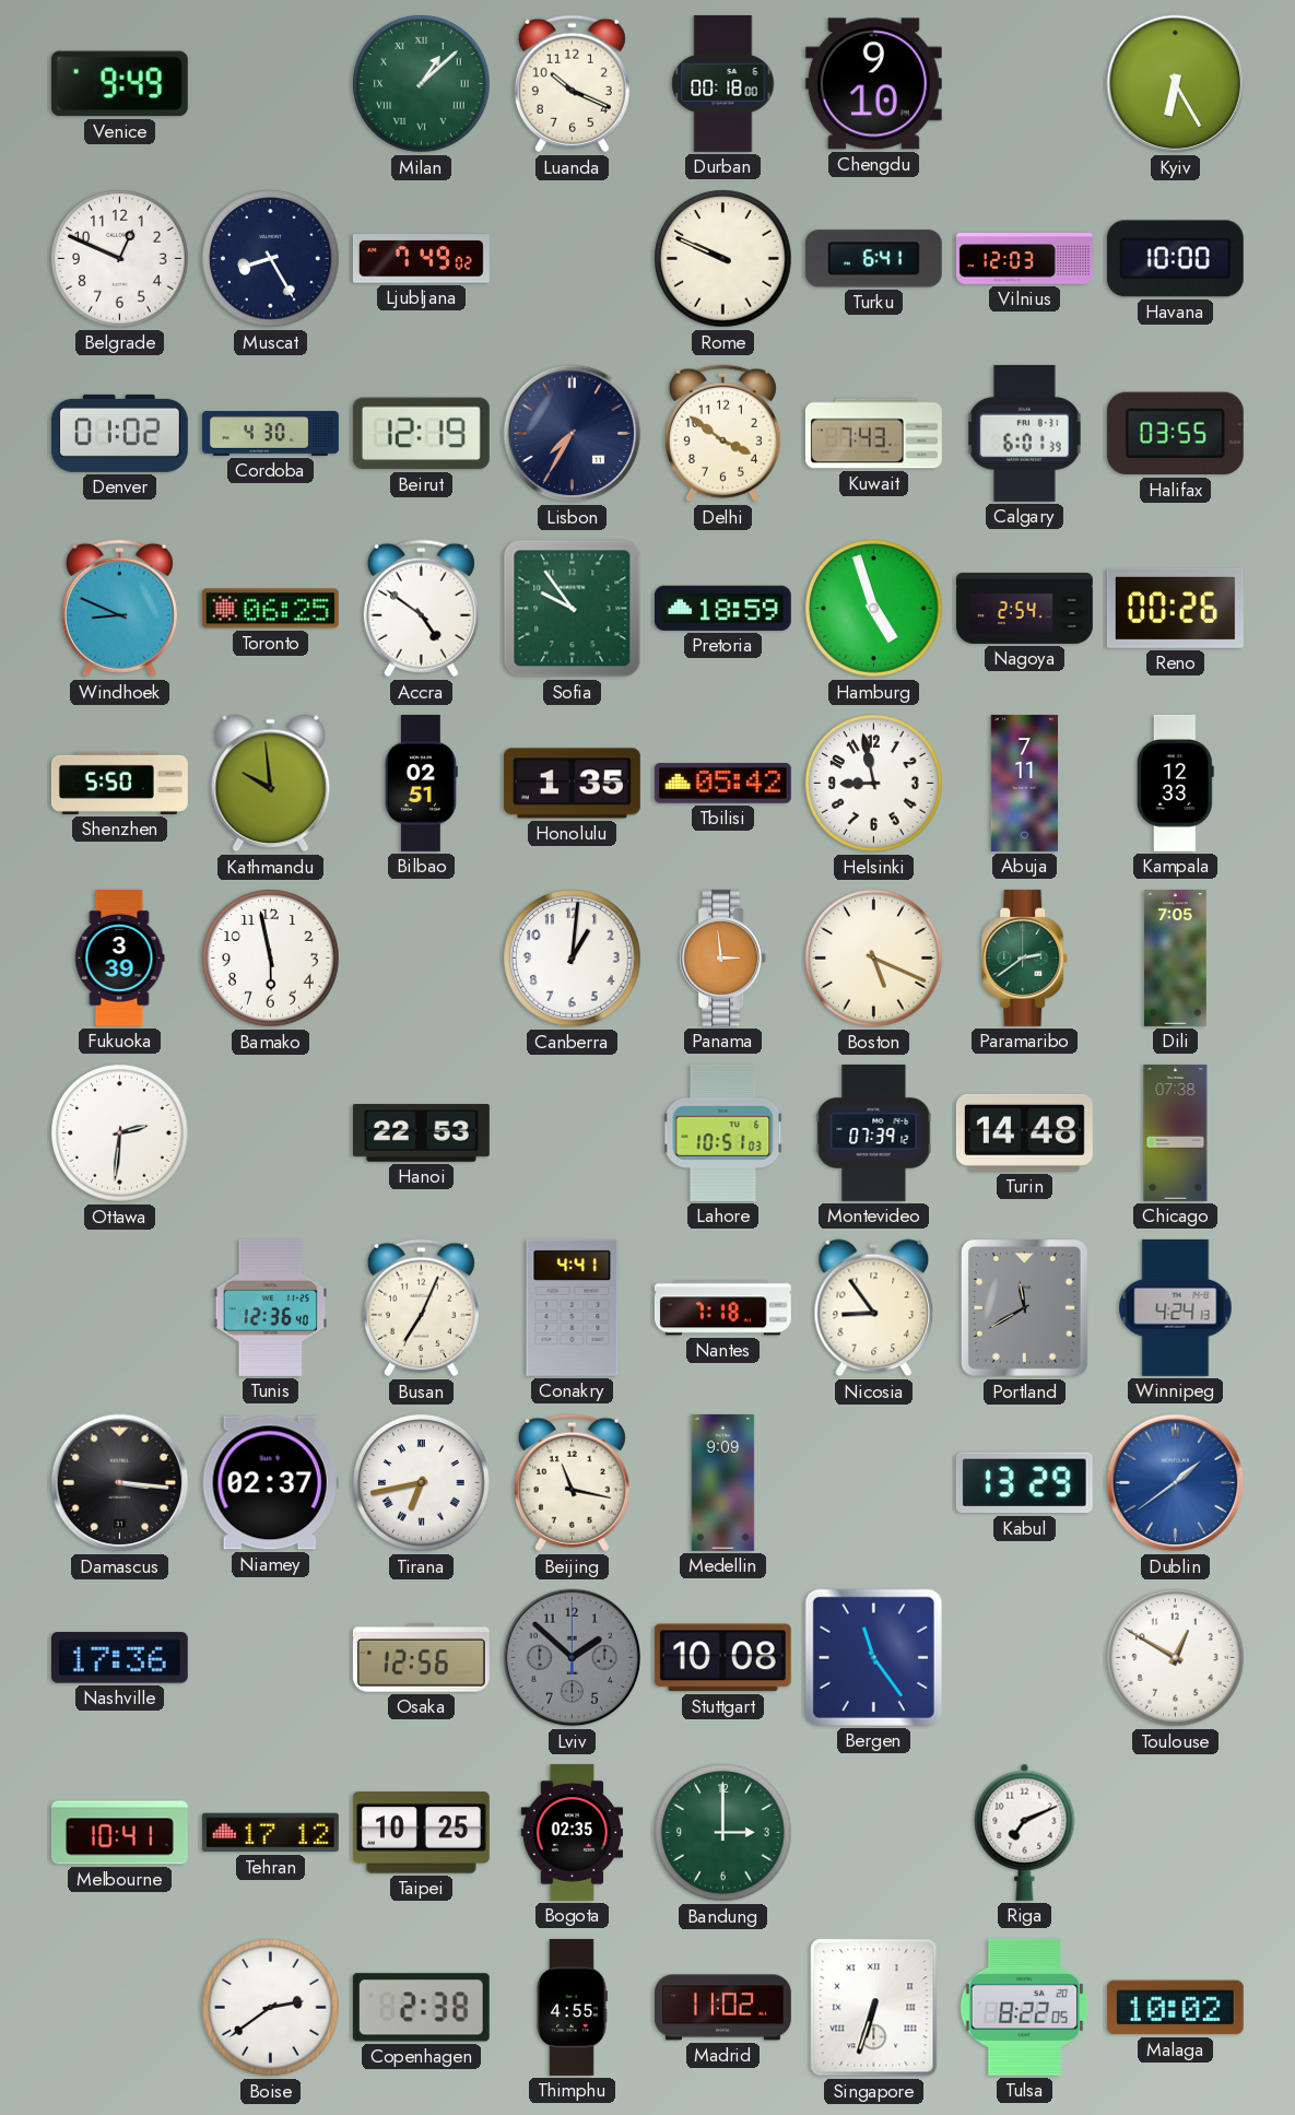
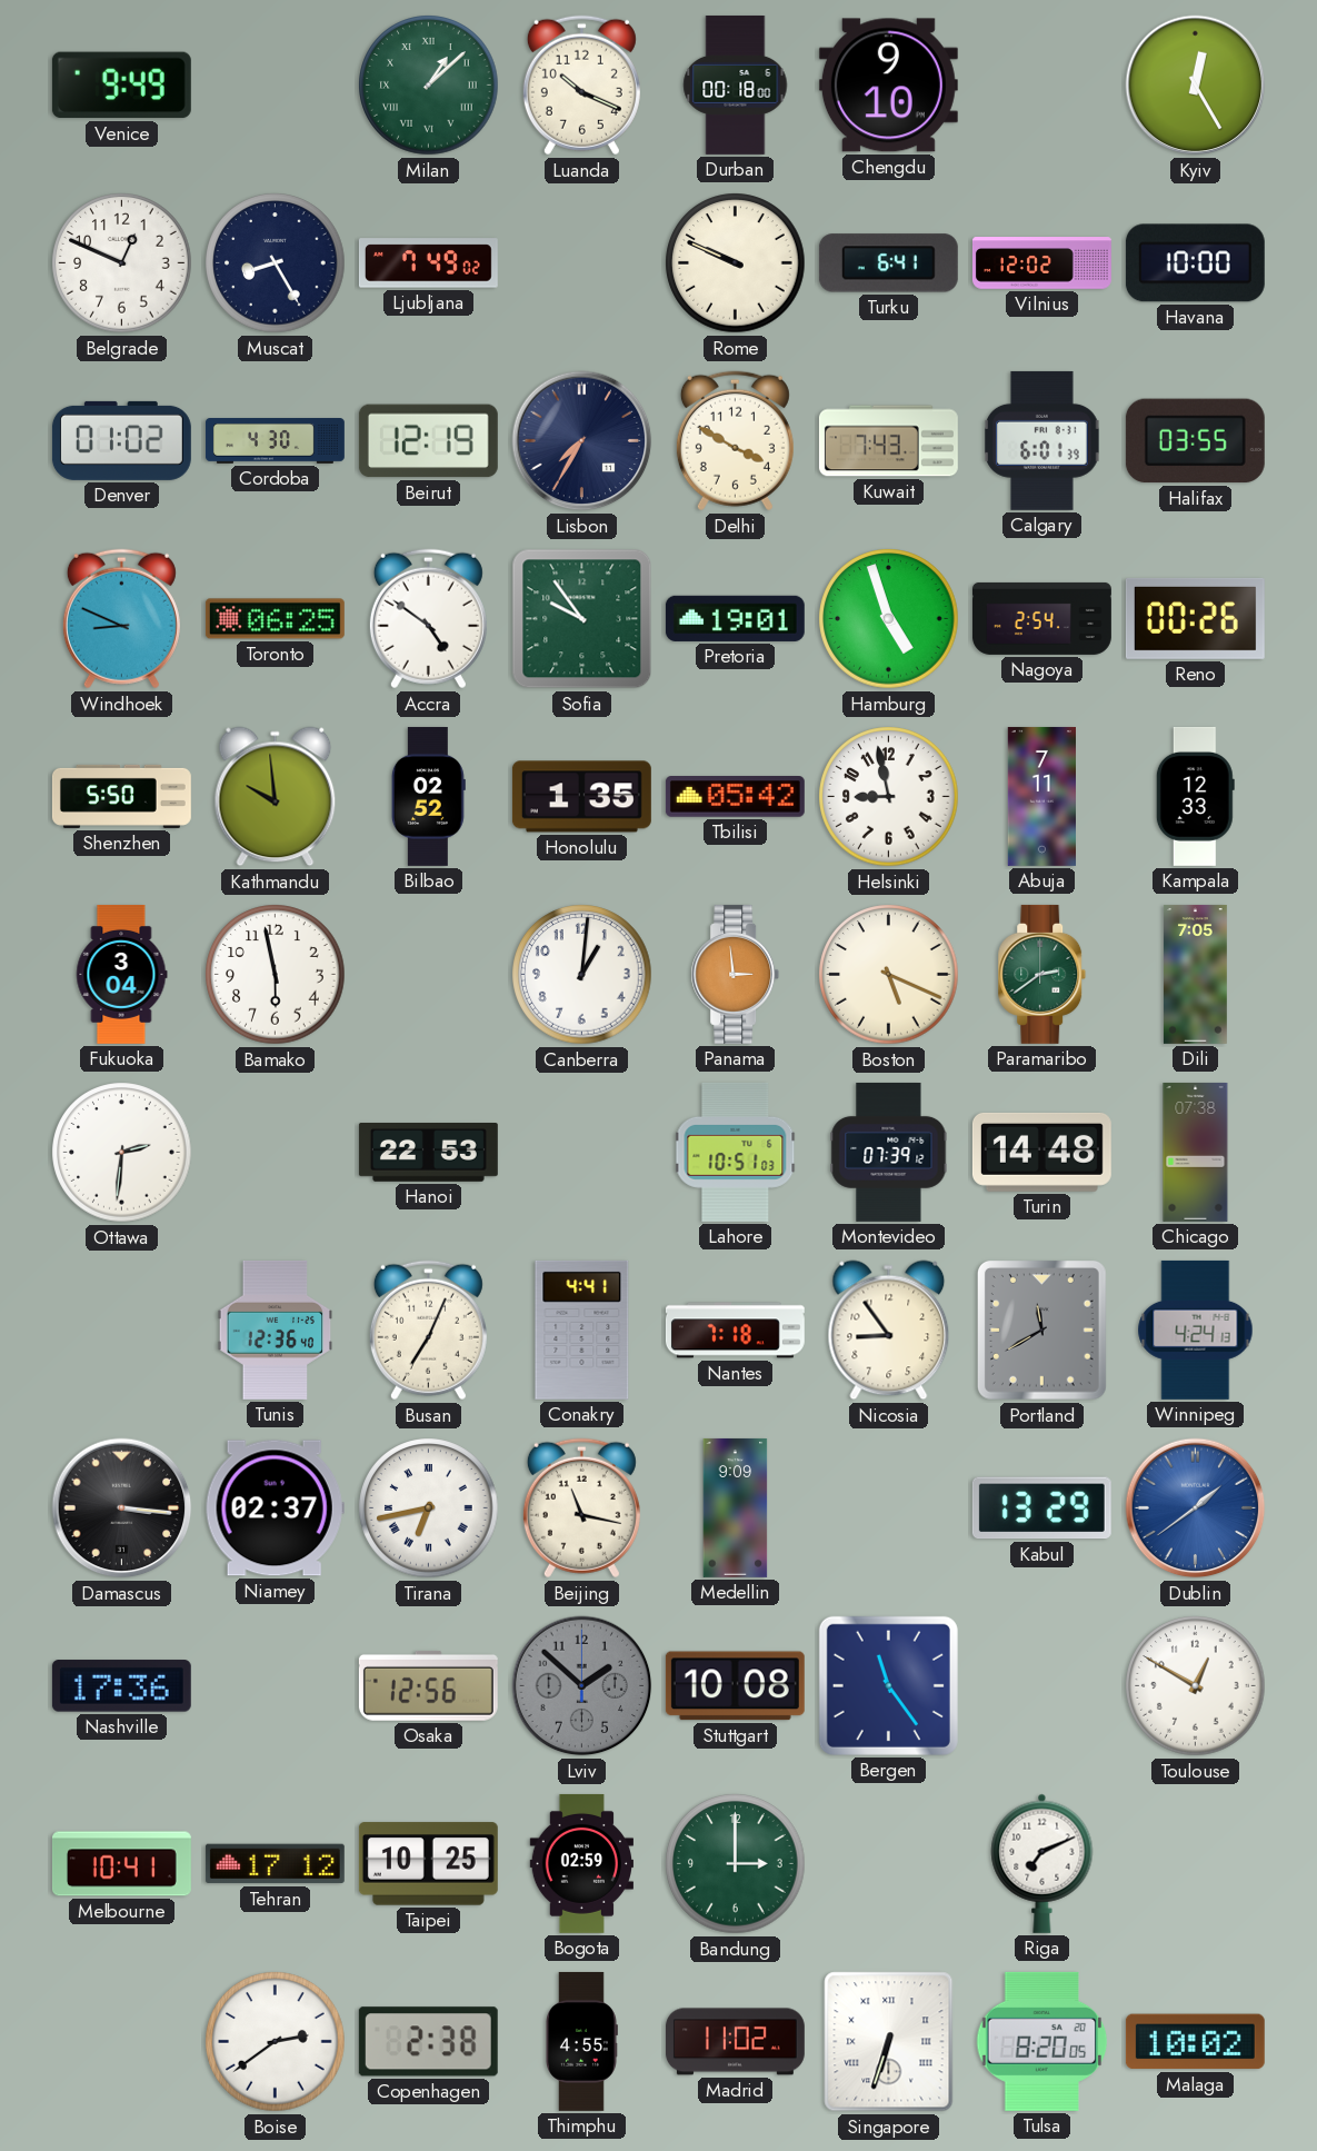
Kyiv: 6:25 -> 12:25
Vilnius: 12:03 -> 12:02
Delhi: 3:51 -> 3:50
Pretoria: 18:59 -> 19:01
Bilbao: 02:51 -> 02:52
Fukuoka: 3:39 -> 3:04
Bogota: 02:35 -> 02:59
Tulsa: 8:22 -> 8:20
